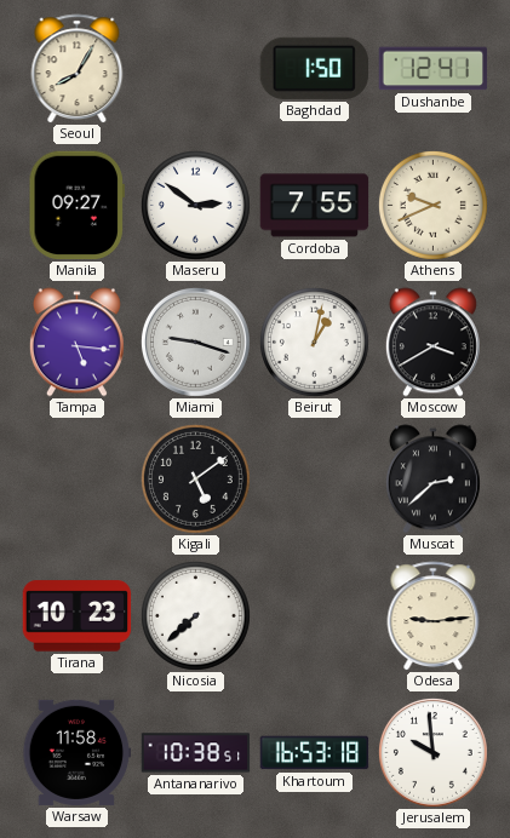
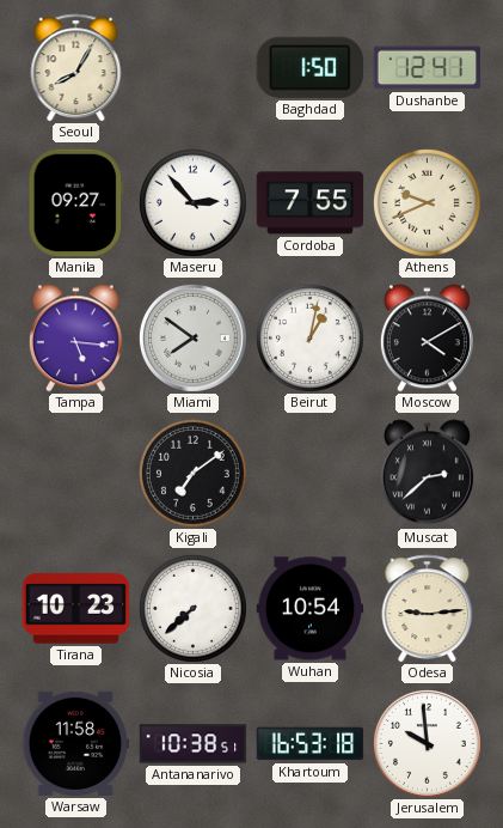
Maseru: 2:51 -> 2:53
Miami: 9:18 -> 7:51
Moscow: 3:40 -> 4:10
Kigali: 5:09 -> 7:09
Wuhan: none -> 10:54
